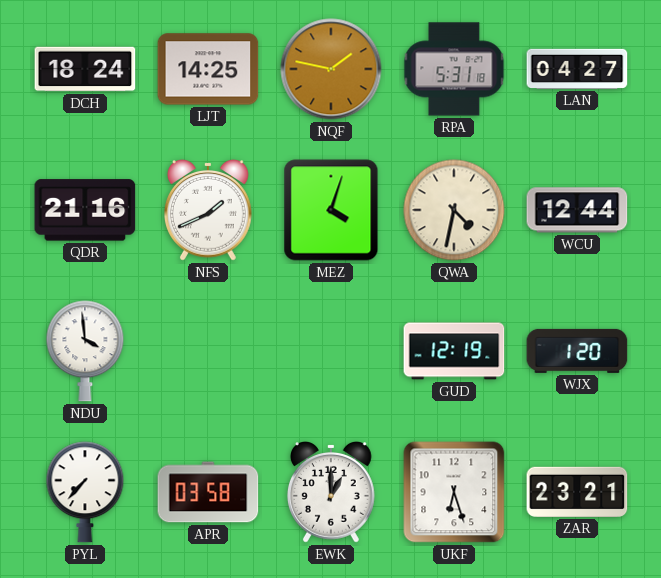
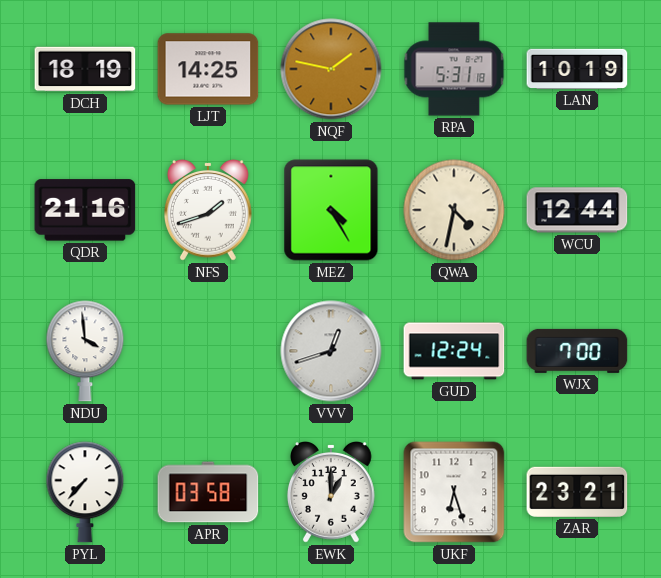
DCH: 18:24 -> 18:19
LAN: 04:27 -> 10:19
NFS: 1:41 -> 1:42
MEZ: 4:03 -> 4:25
VVV: none -> 12:42
GUD: 12:19 -> 12:24
WJX: 1:20 -> 7:00
